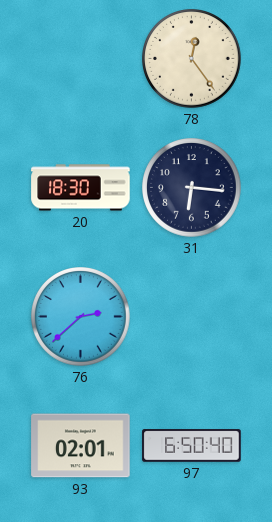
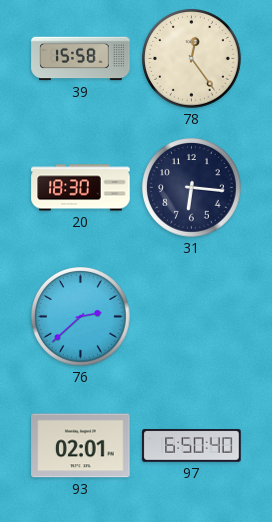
39: none -> 15:58
